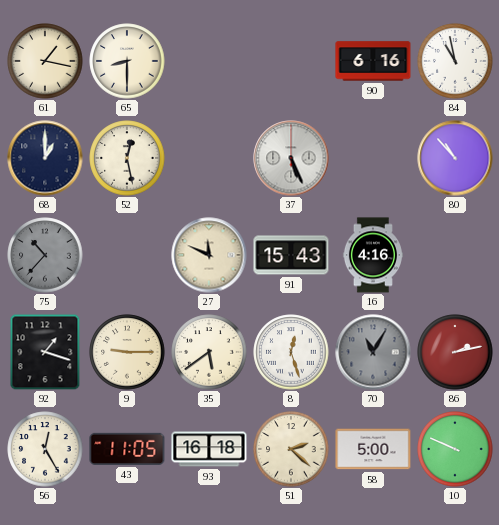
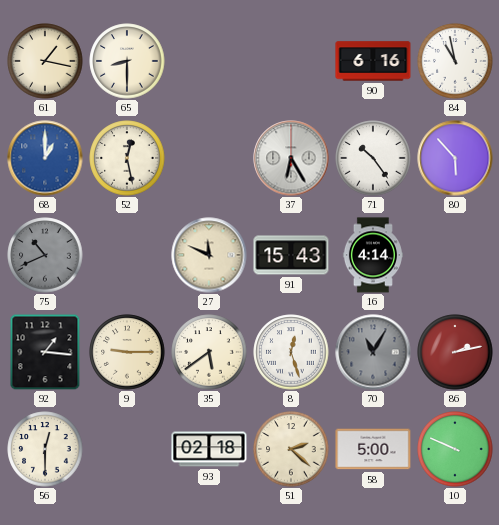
68 dial: navy -> blue
37: 5:26 -> 6:25
71: none -> 10:24
80: 10:53 -> 5:53
75: 10:37 -> 10:41
16: 4:16 -> 4:14
92: 1:18 -> 1:16
56: 12:25 -> 12:30
43: 11:05 -> none
93: 16:18 -> 02:18
